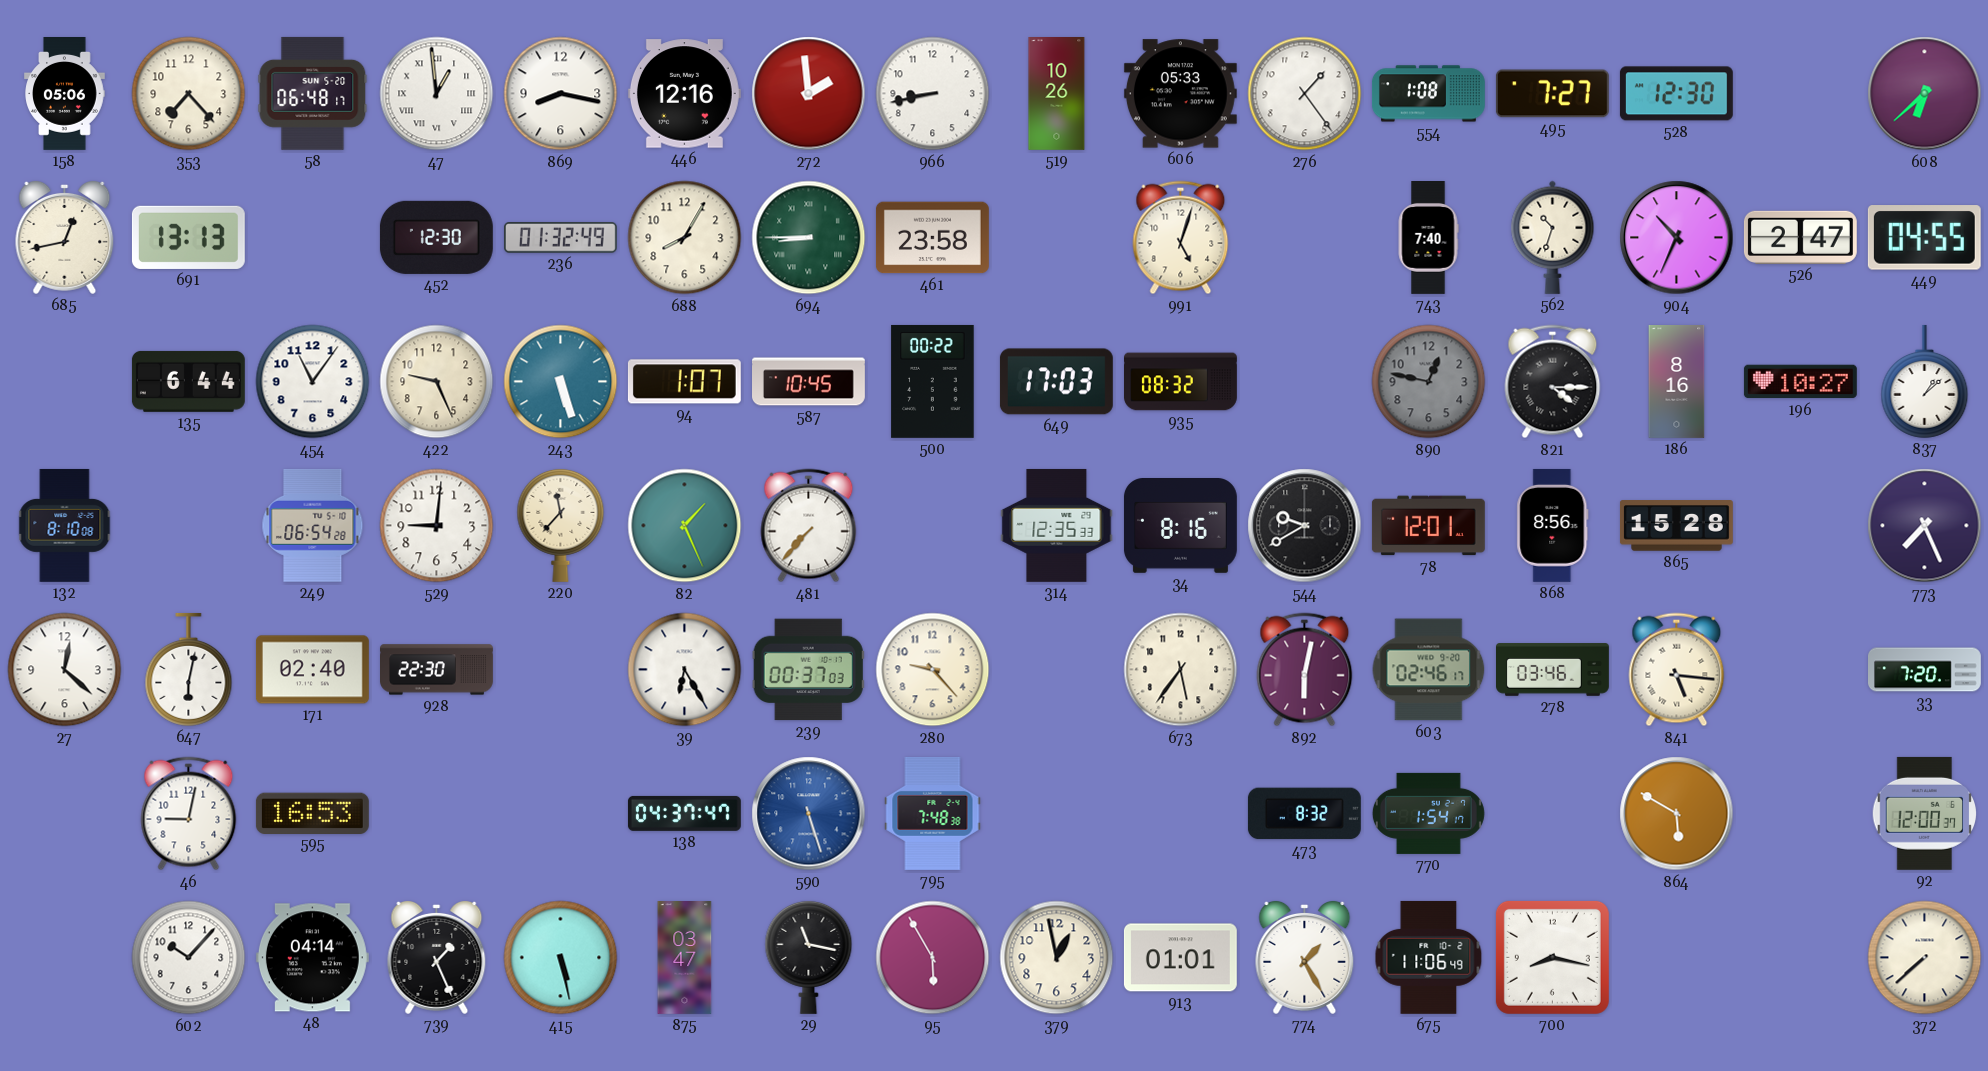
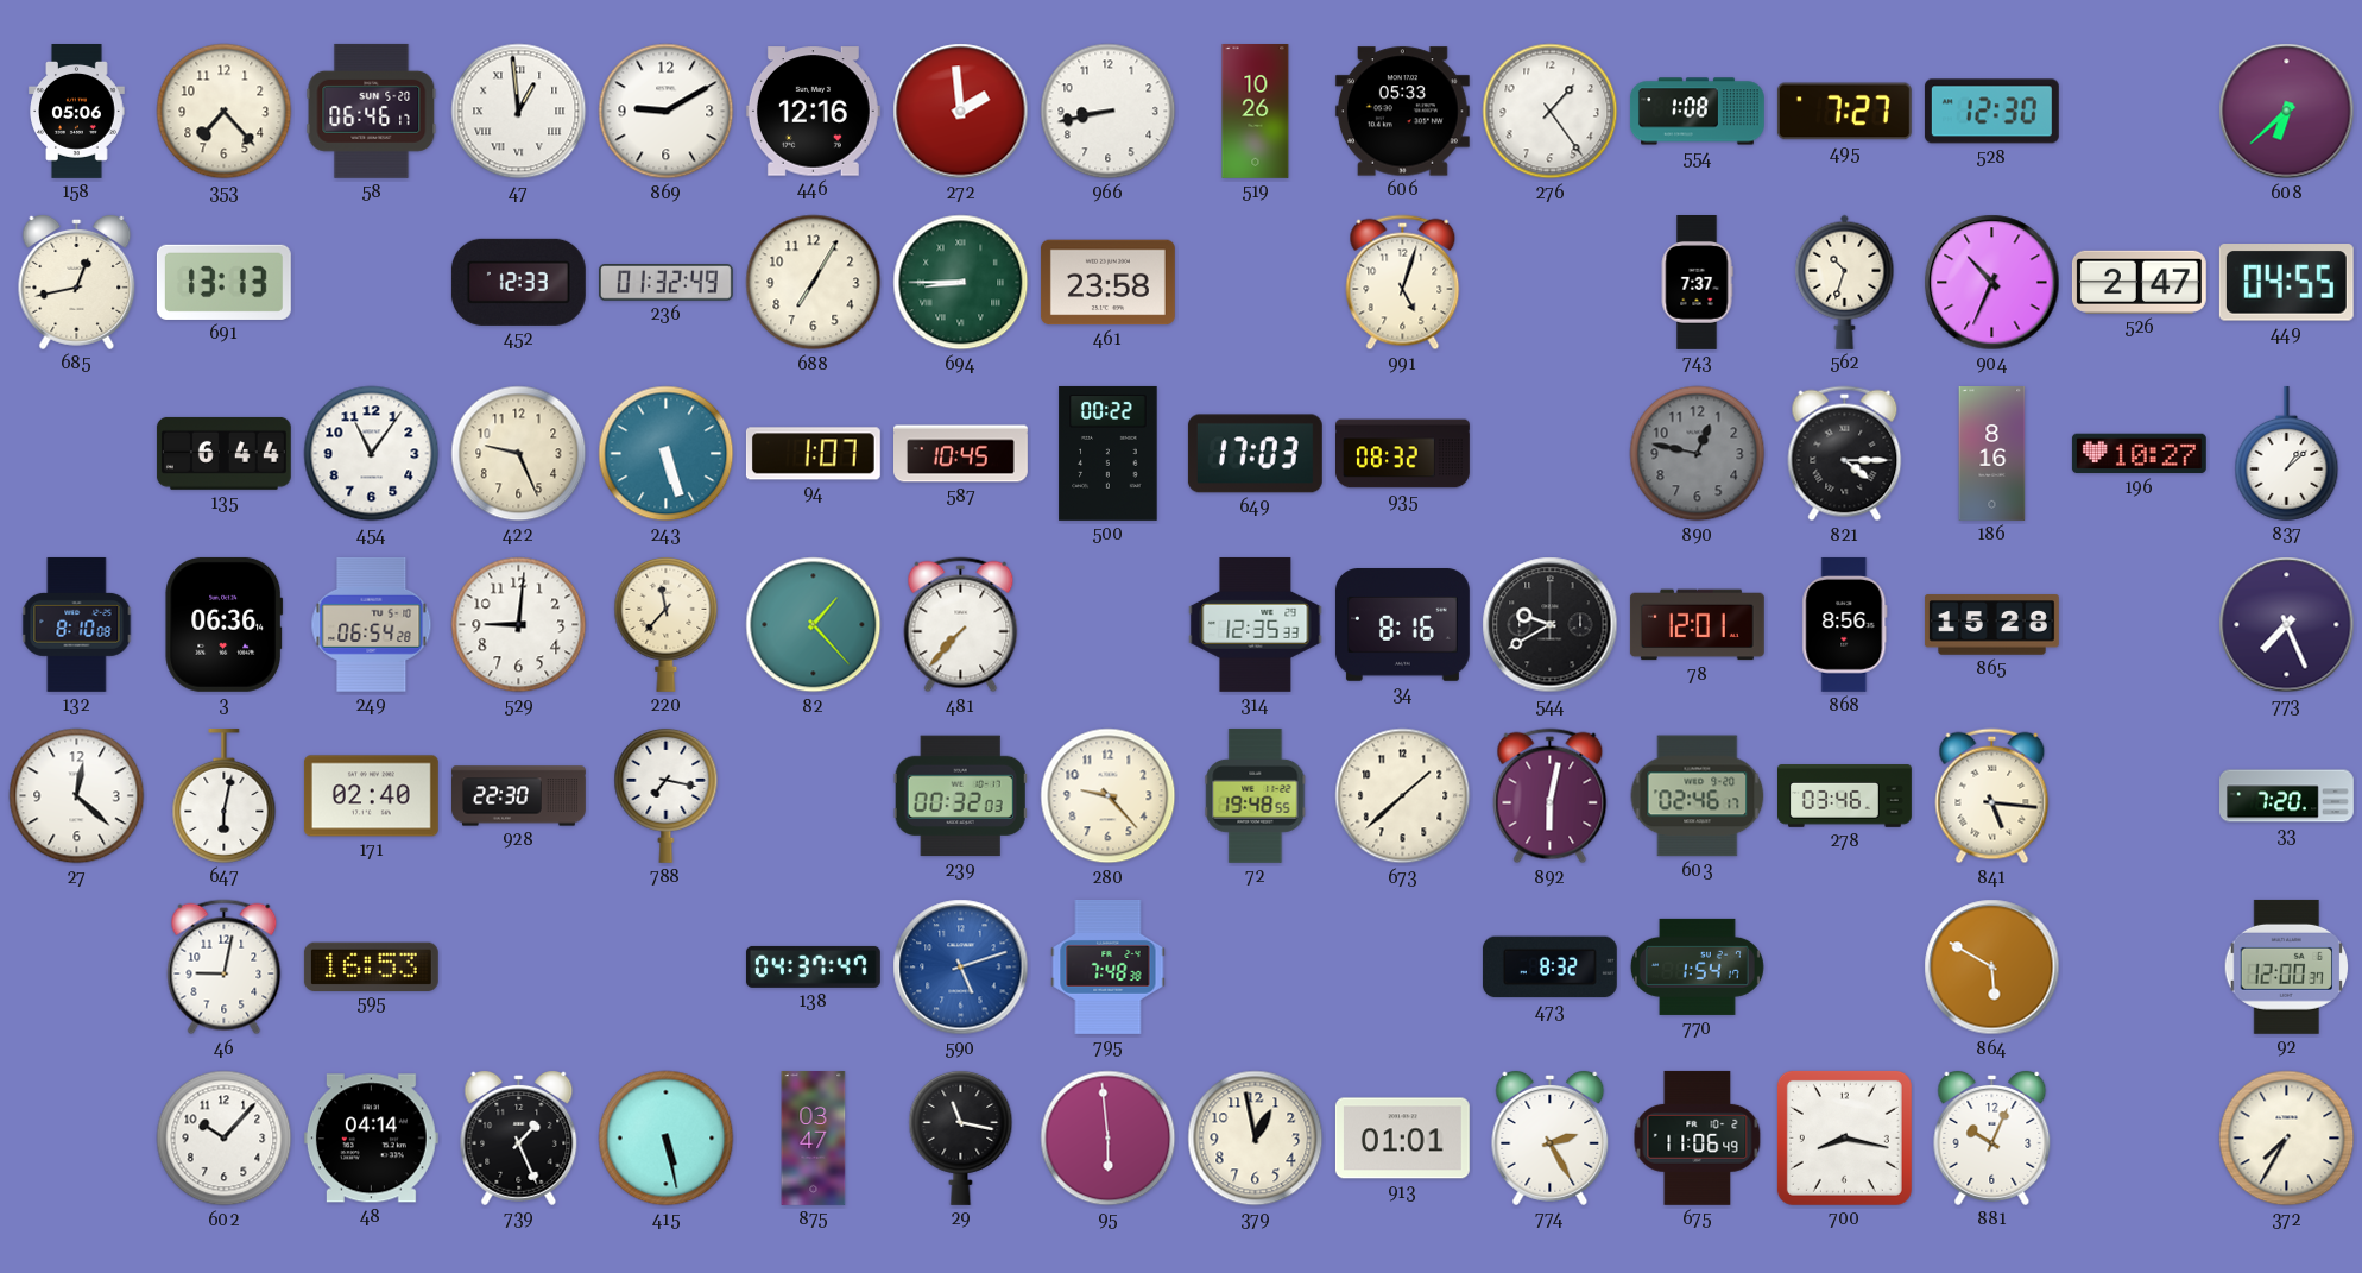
58: 06:48 -> 06:46
869: 8:17 -> 9:10
452: 12:30 -> 12:33
688: 8:05 -> 7:05
743: 7:40 -> 7:37
3: none -> 06:36
82: 1:26 -> 1:23
788: none -> 7:17
39: 6:25 -> none
239: 00:37 -> 00:32
72: none -> 19:48
673: 5:36 -> 1:38
590: 5:27 -> 5:12
95: 5:55 -> 5:59
774: 1:25 -> 2:25
881: none -> 10:04
372: 7:38 -> 7:35
